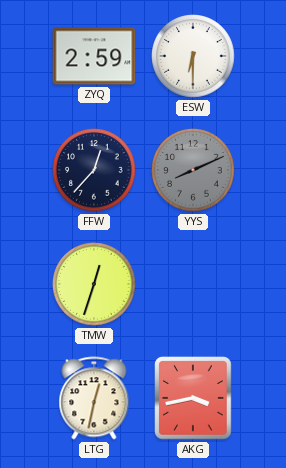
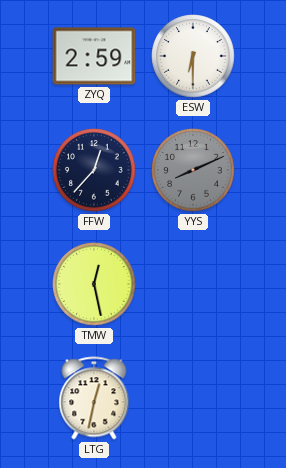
TMW: 12:33 -> 12:28
AKG: 3:43 -> none
